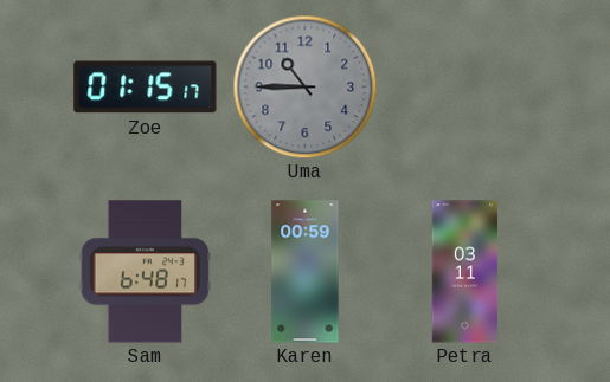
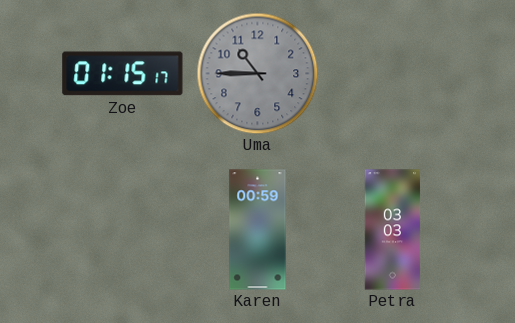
Sam: 6:48 -> none
Petra: 03:11 -> 03:03
